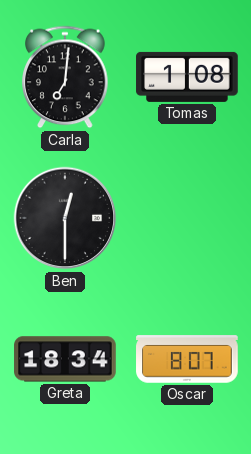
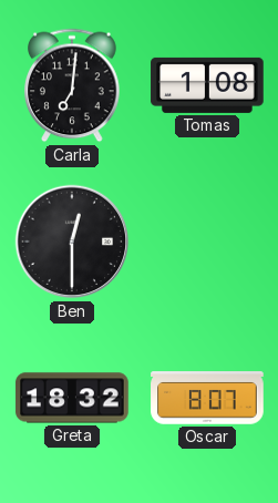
Greta: 18:34 -> 18:32
